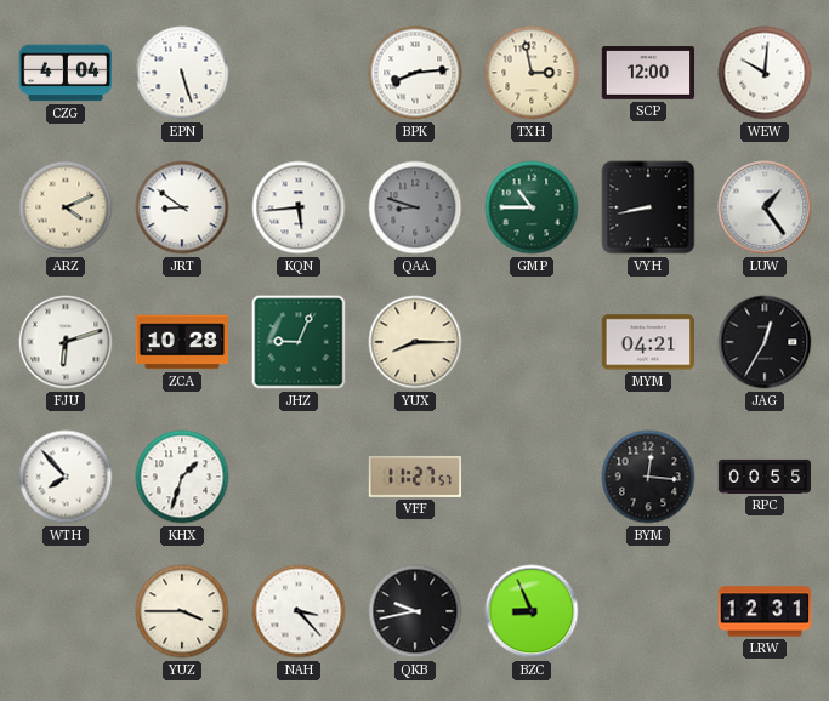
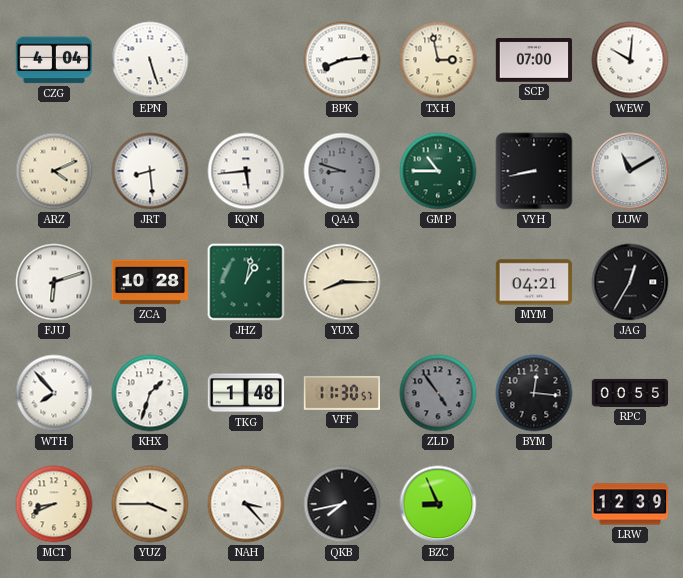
SCP: 12:00 -> 07:00
JRT: 8:51 -> 8:29
LUW: 1:24 -> 11:10
JHZ: 9:04 -> 1:02
TKG: none -> 1:48
VFF: 11:27 -> 11:30
ZLD: none -> 4:54
MCT: none -> 8:41
QKB: 9:43 -> 7:43
LRW: 12:31 -> 12:39
